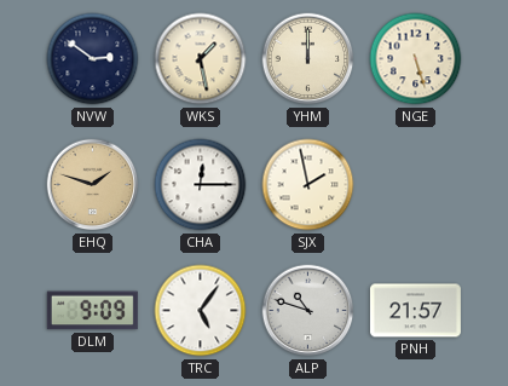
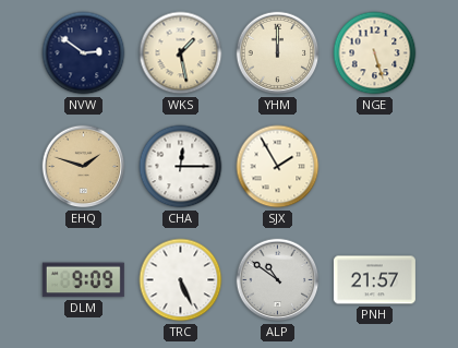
SJX: 1:58 -> 1:55
TRC: 5:06 -> 5:26
ALP: 10:48 -> 10:51
